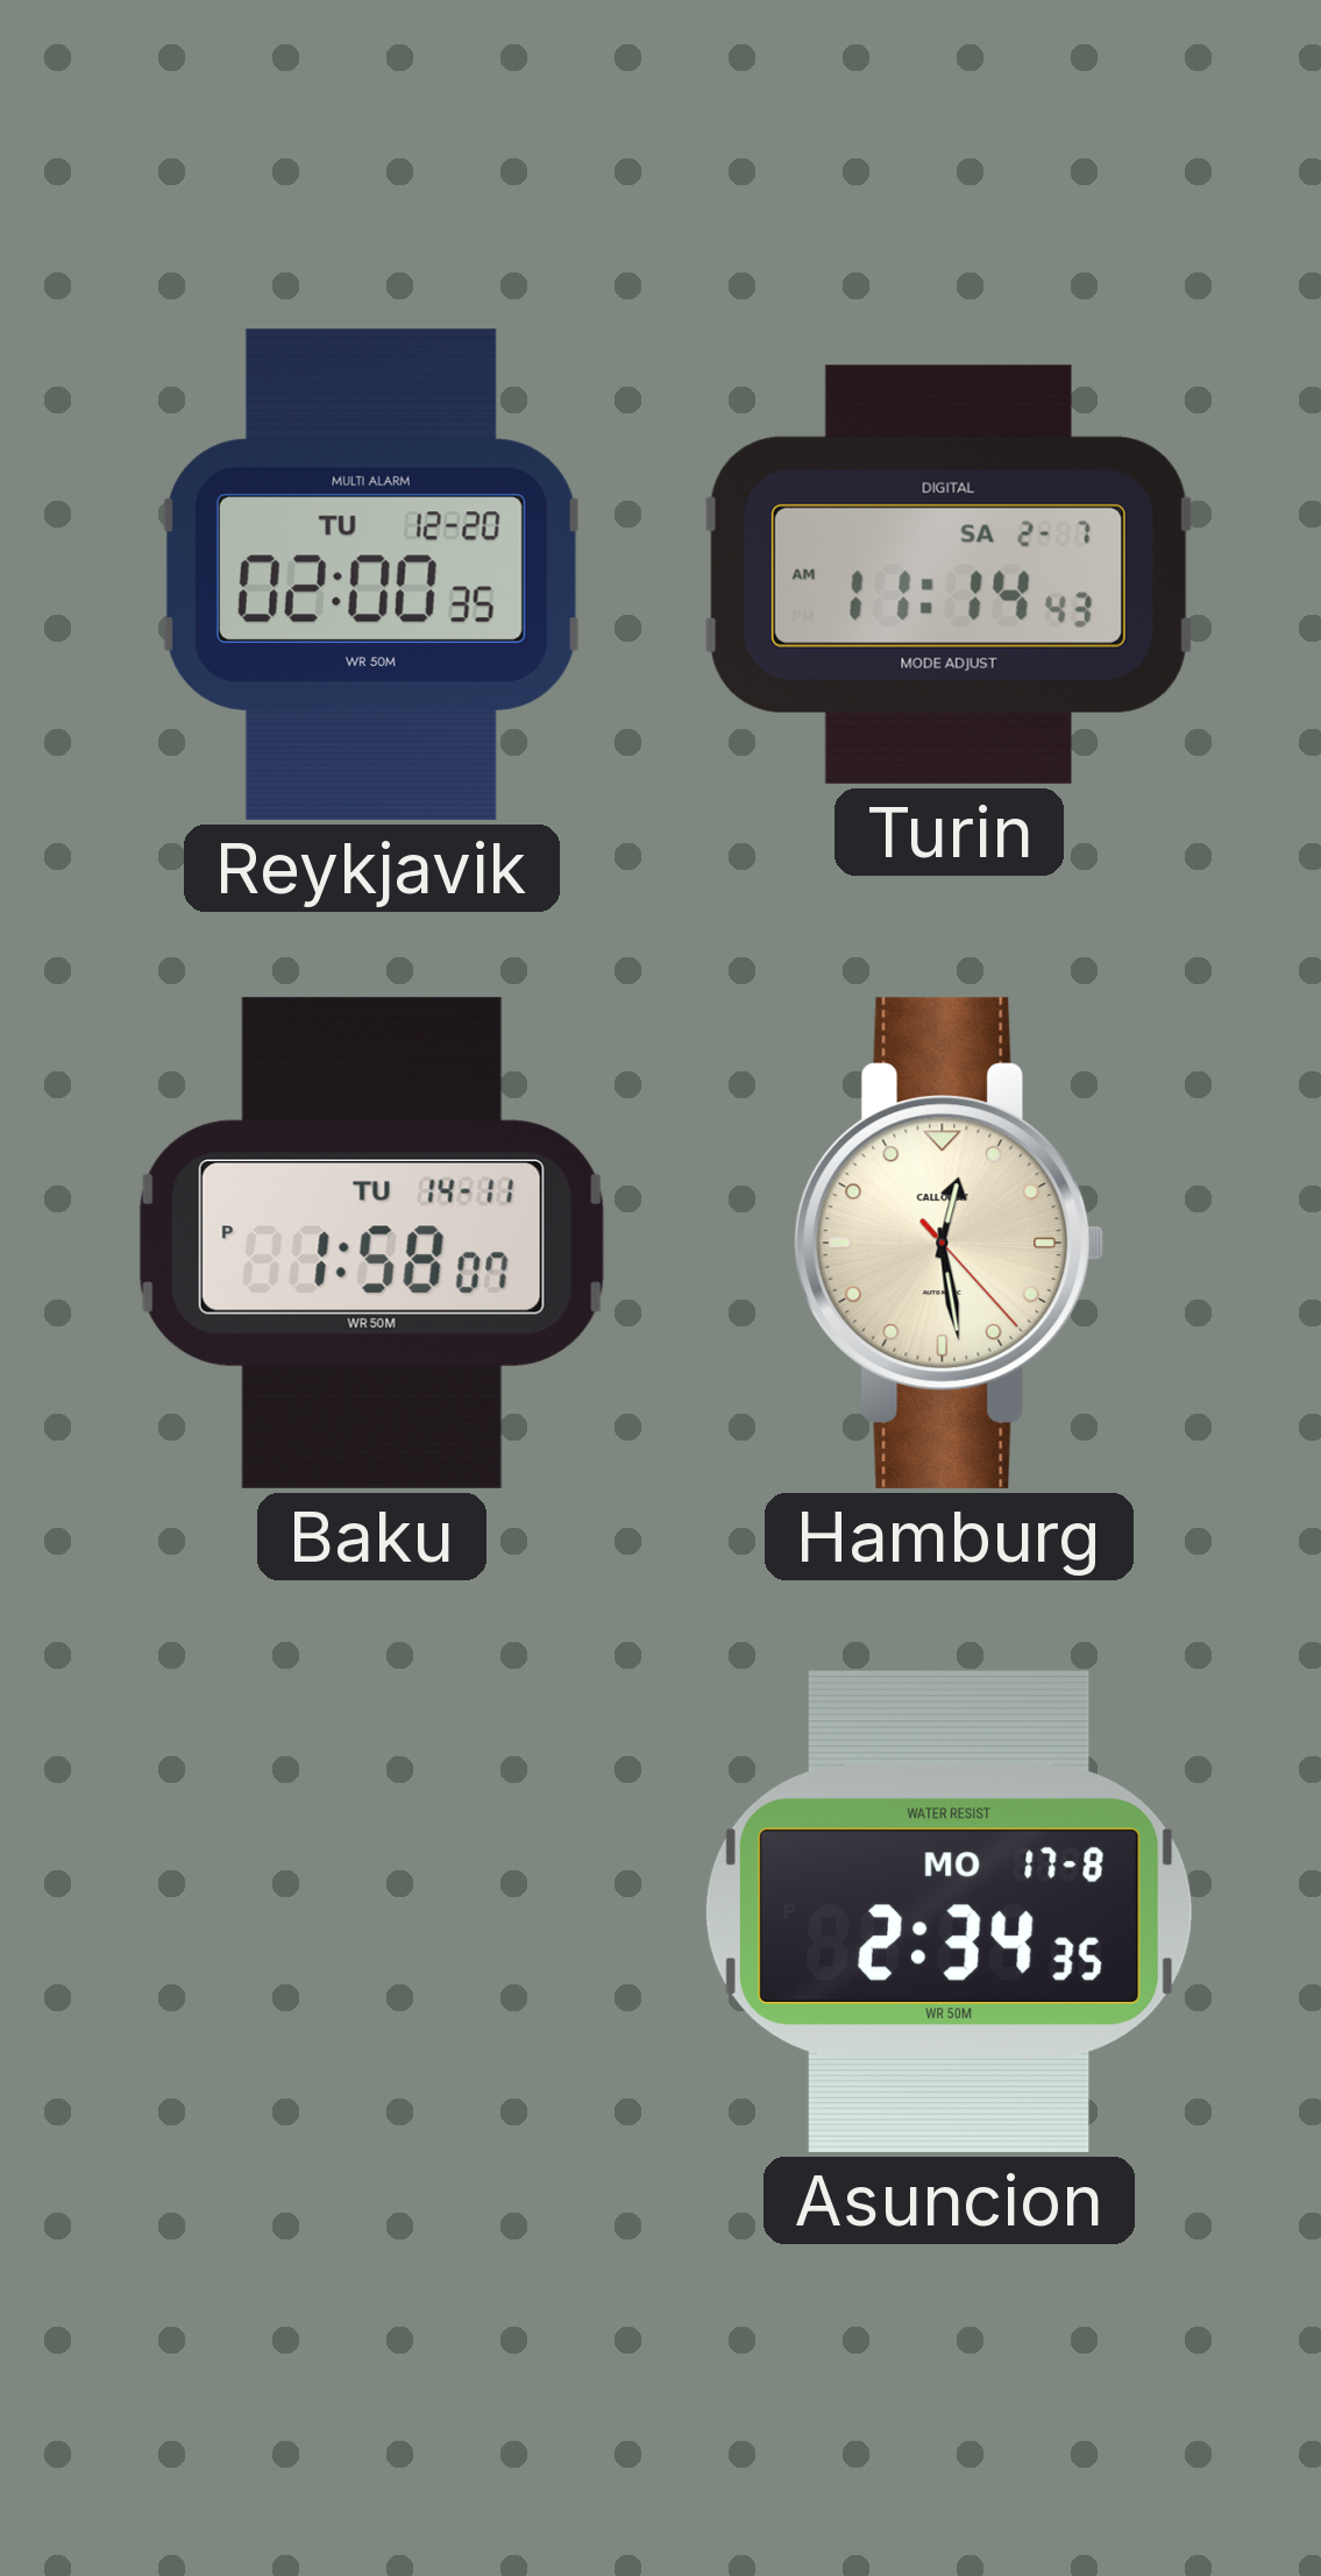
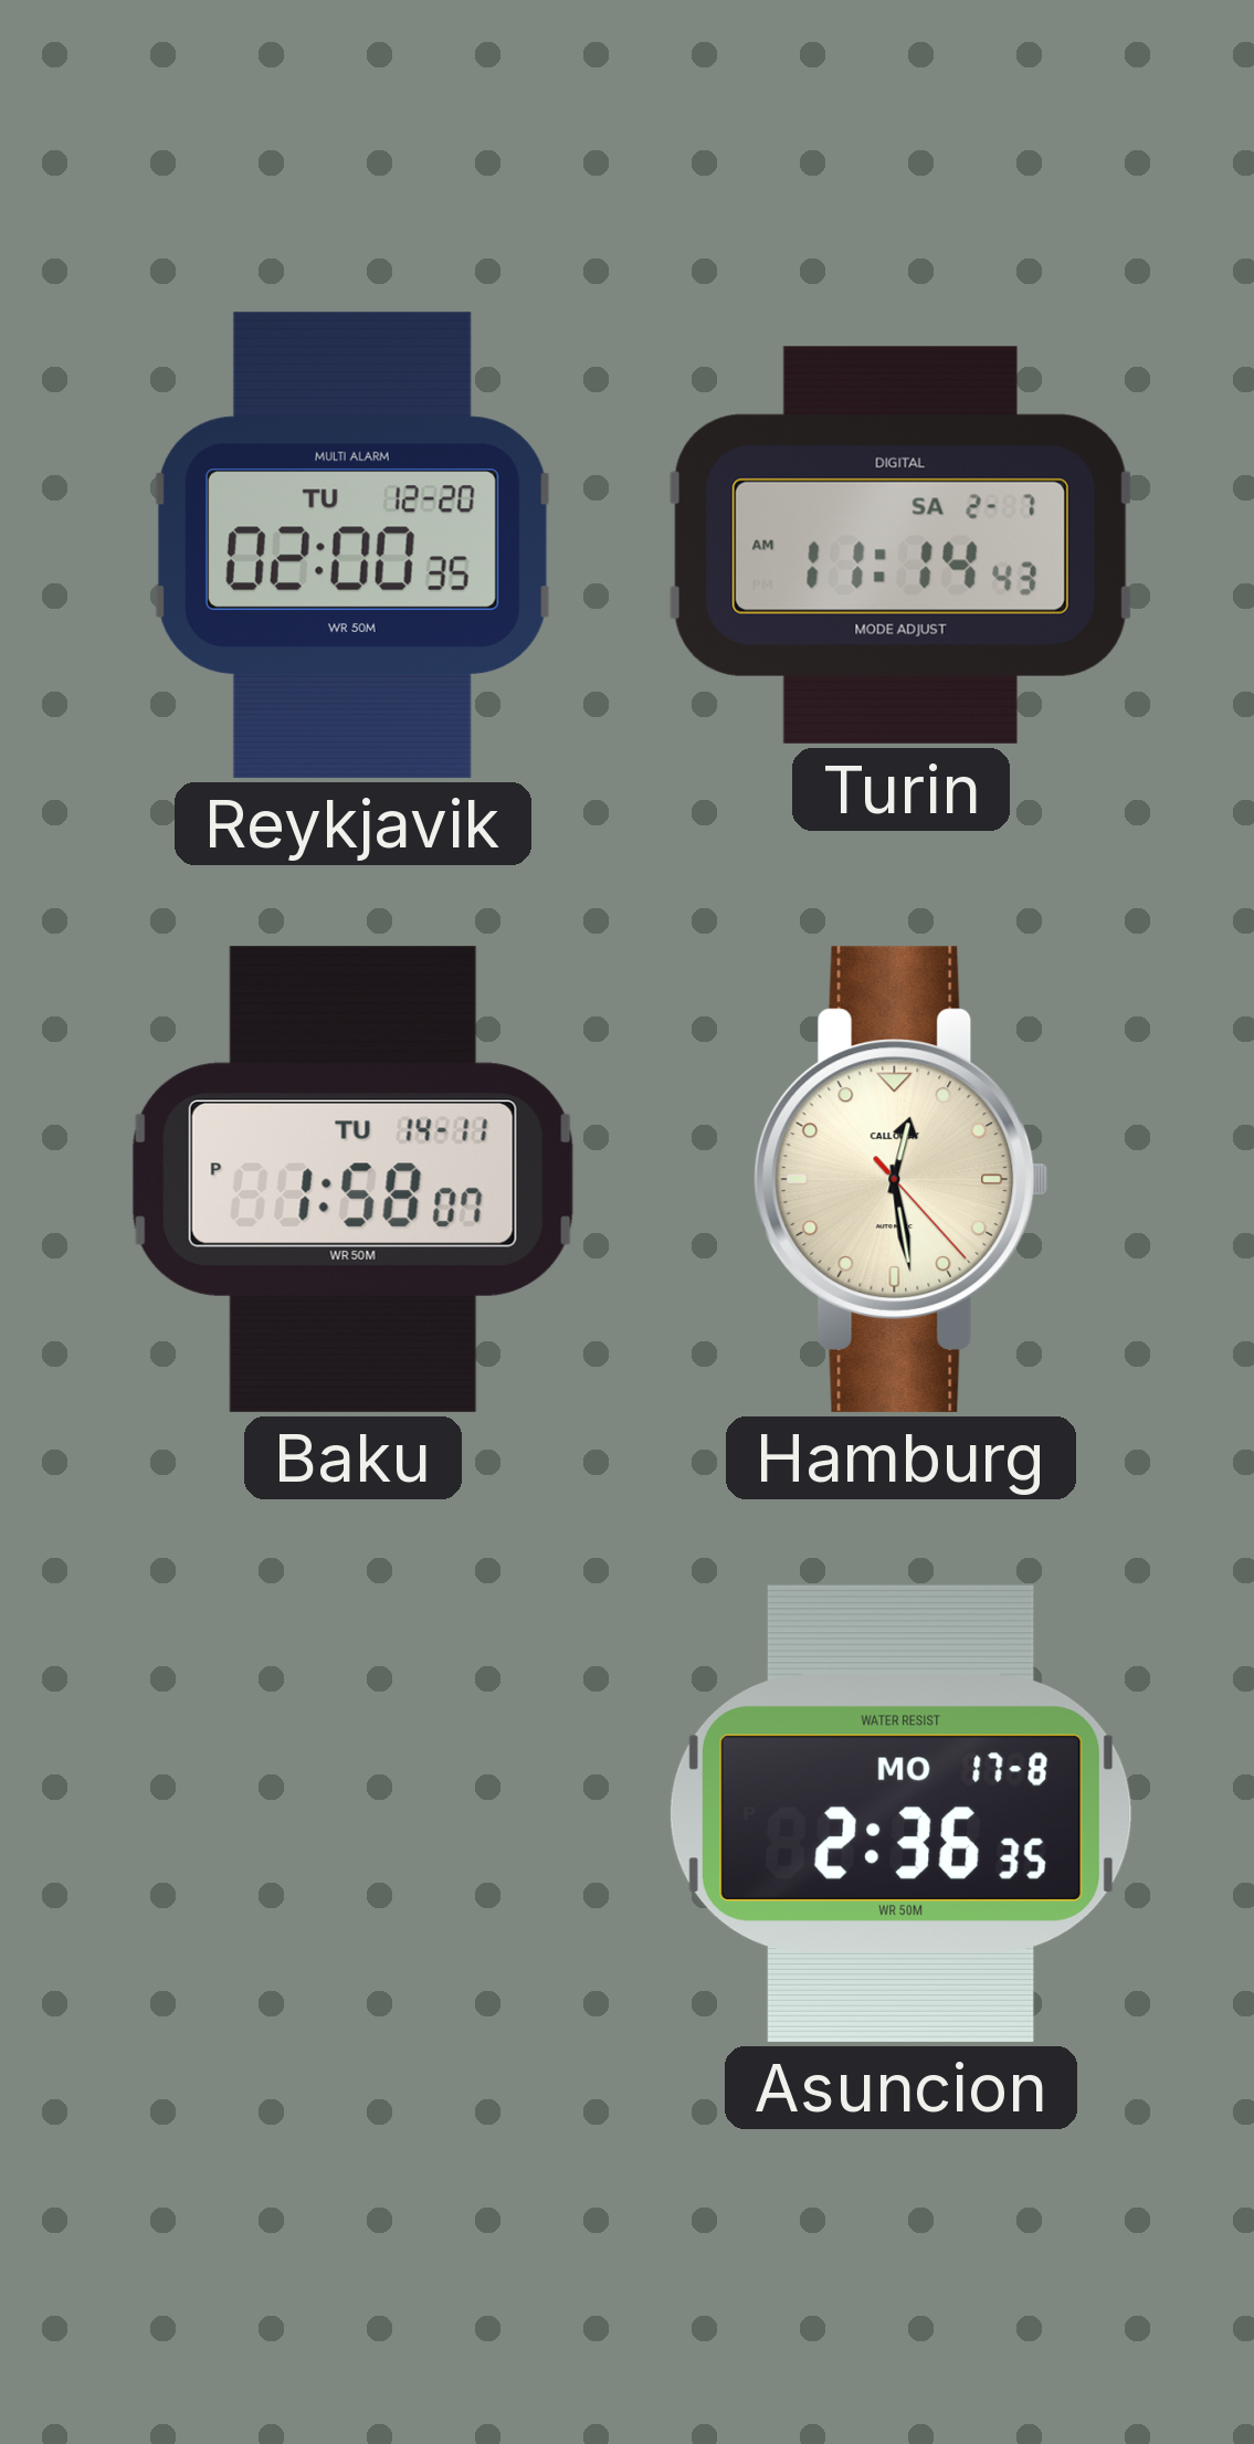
Asuncion: 2:34 -> 2:36
